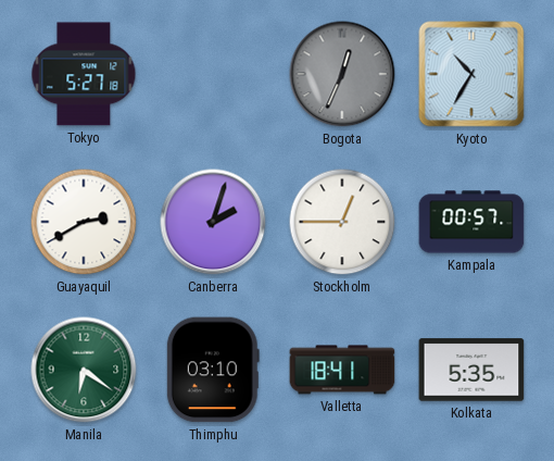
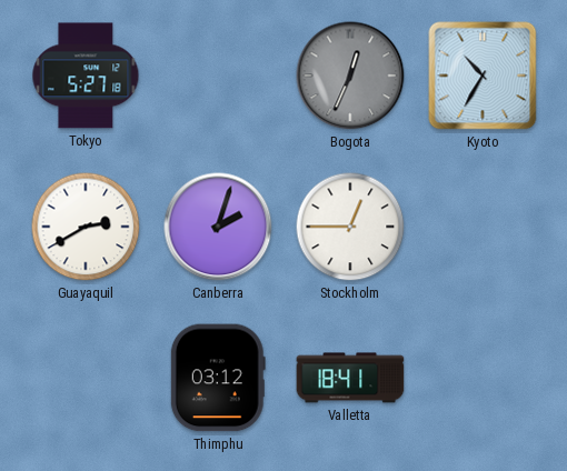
Kampala: 00:57 -> none
Manila: 6:21 -> none
Thimphu: 03:10 -> 03:12
Kolkata: 5:35 -> none
